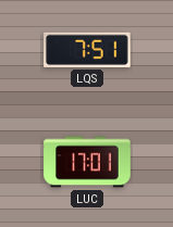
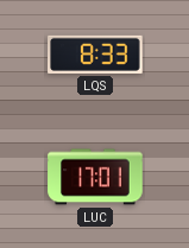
LQS: 7:51 -> 8:33
